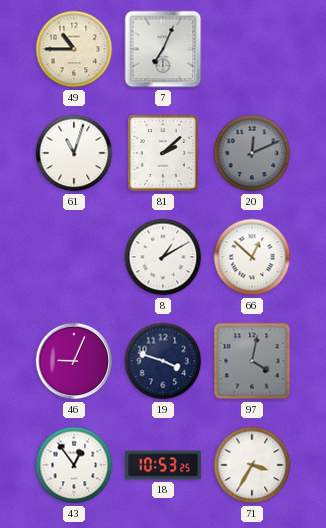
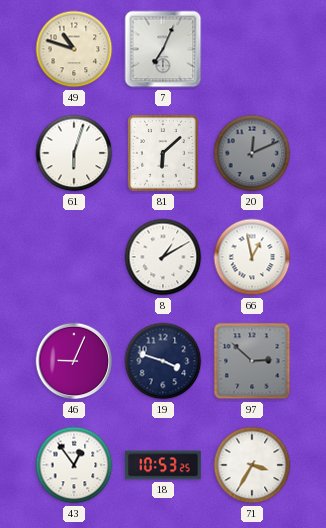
49: 10:45 -> 10:48
61: 11:03 -> 6:03
81: 2:08 -> 6:08
66: 12:52 -> 12:58
97: 4:02 -> 2:52
